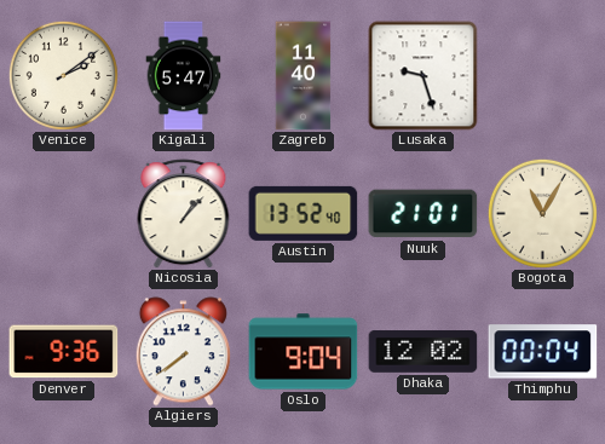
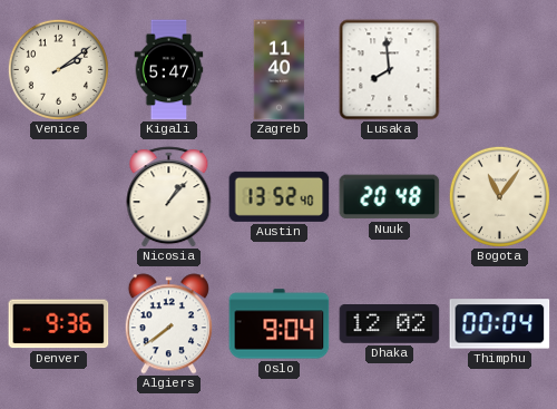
Lusaka: 9:27 -> 7:59
Nuuk: 21:01 -> 20:48
Bogota: 11:05 -> 11:06
